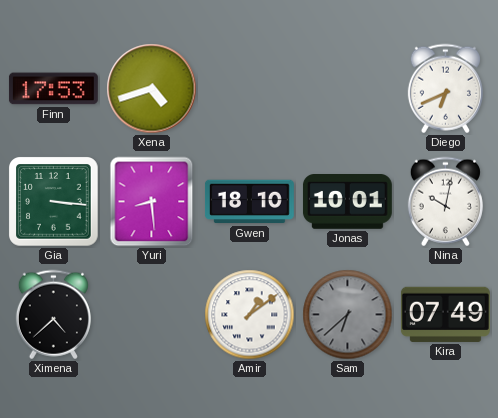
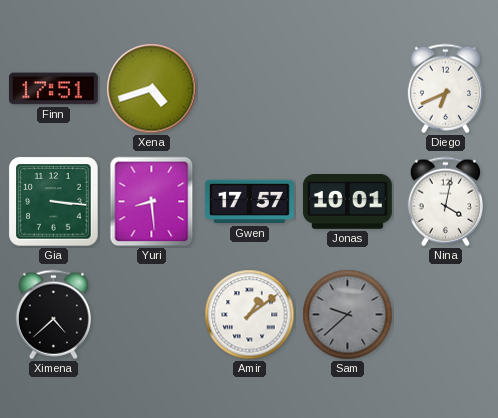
Finn: 17:53 -> 17:51
Gwen: 18:10 -> 17:57
Nina: 10:02 -> 4:02
Sam: 6:38 -> 9:38
Kira: 07:49 -> none
